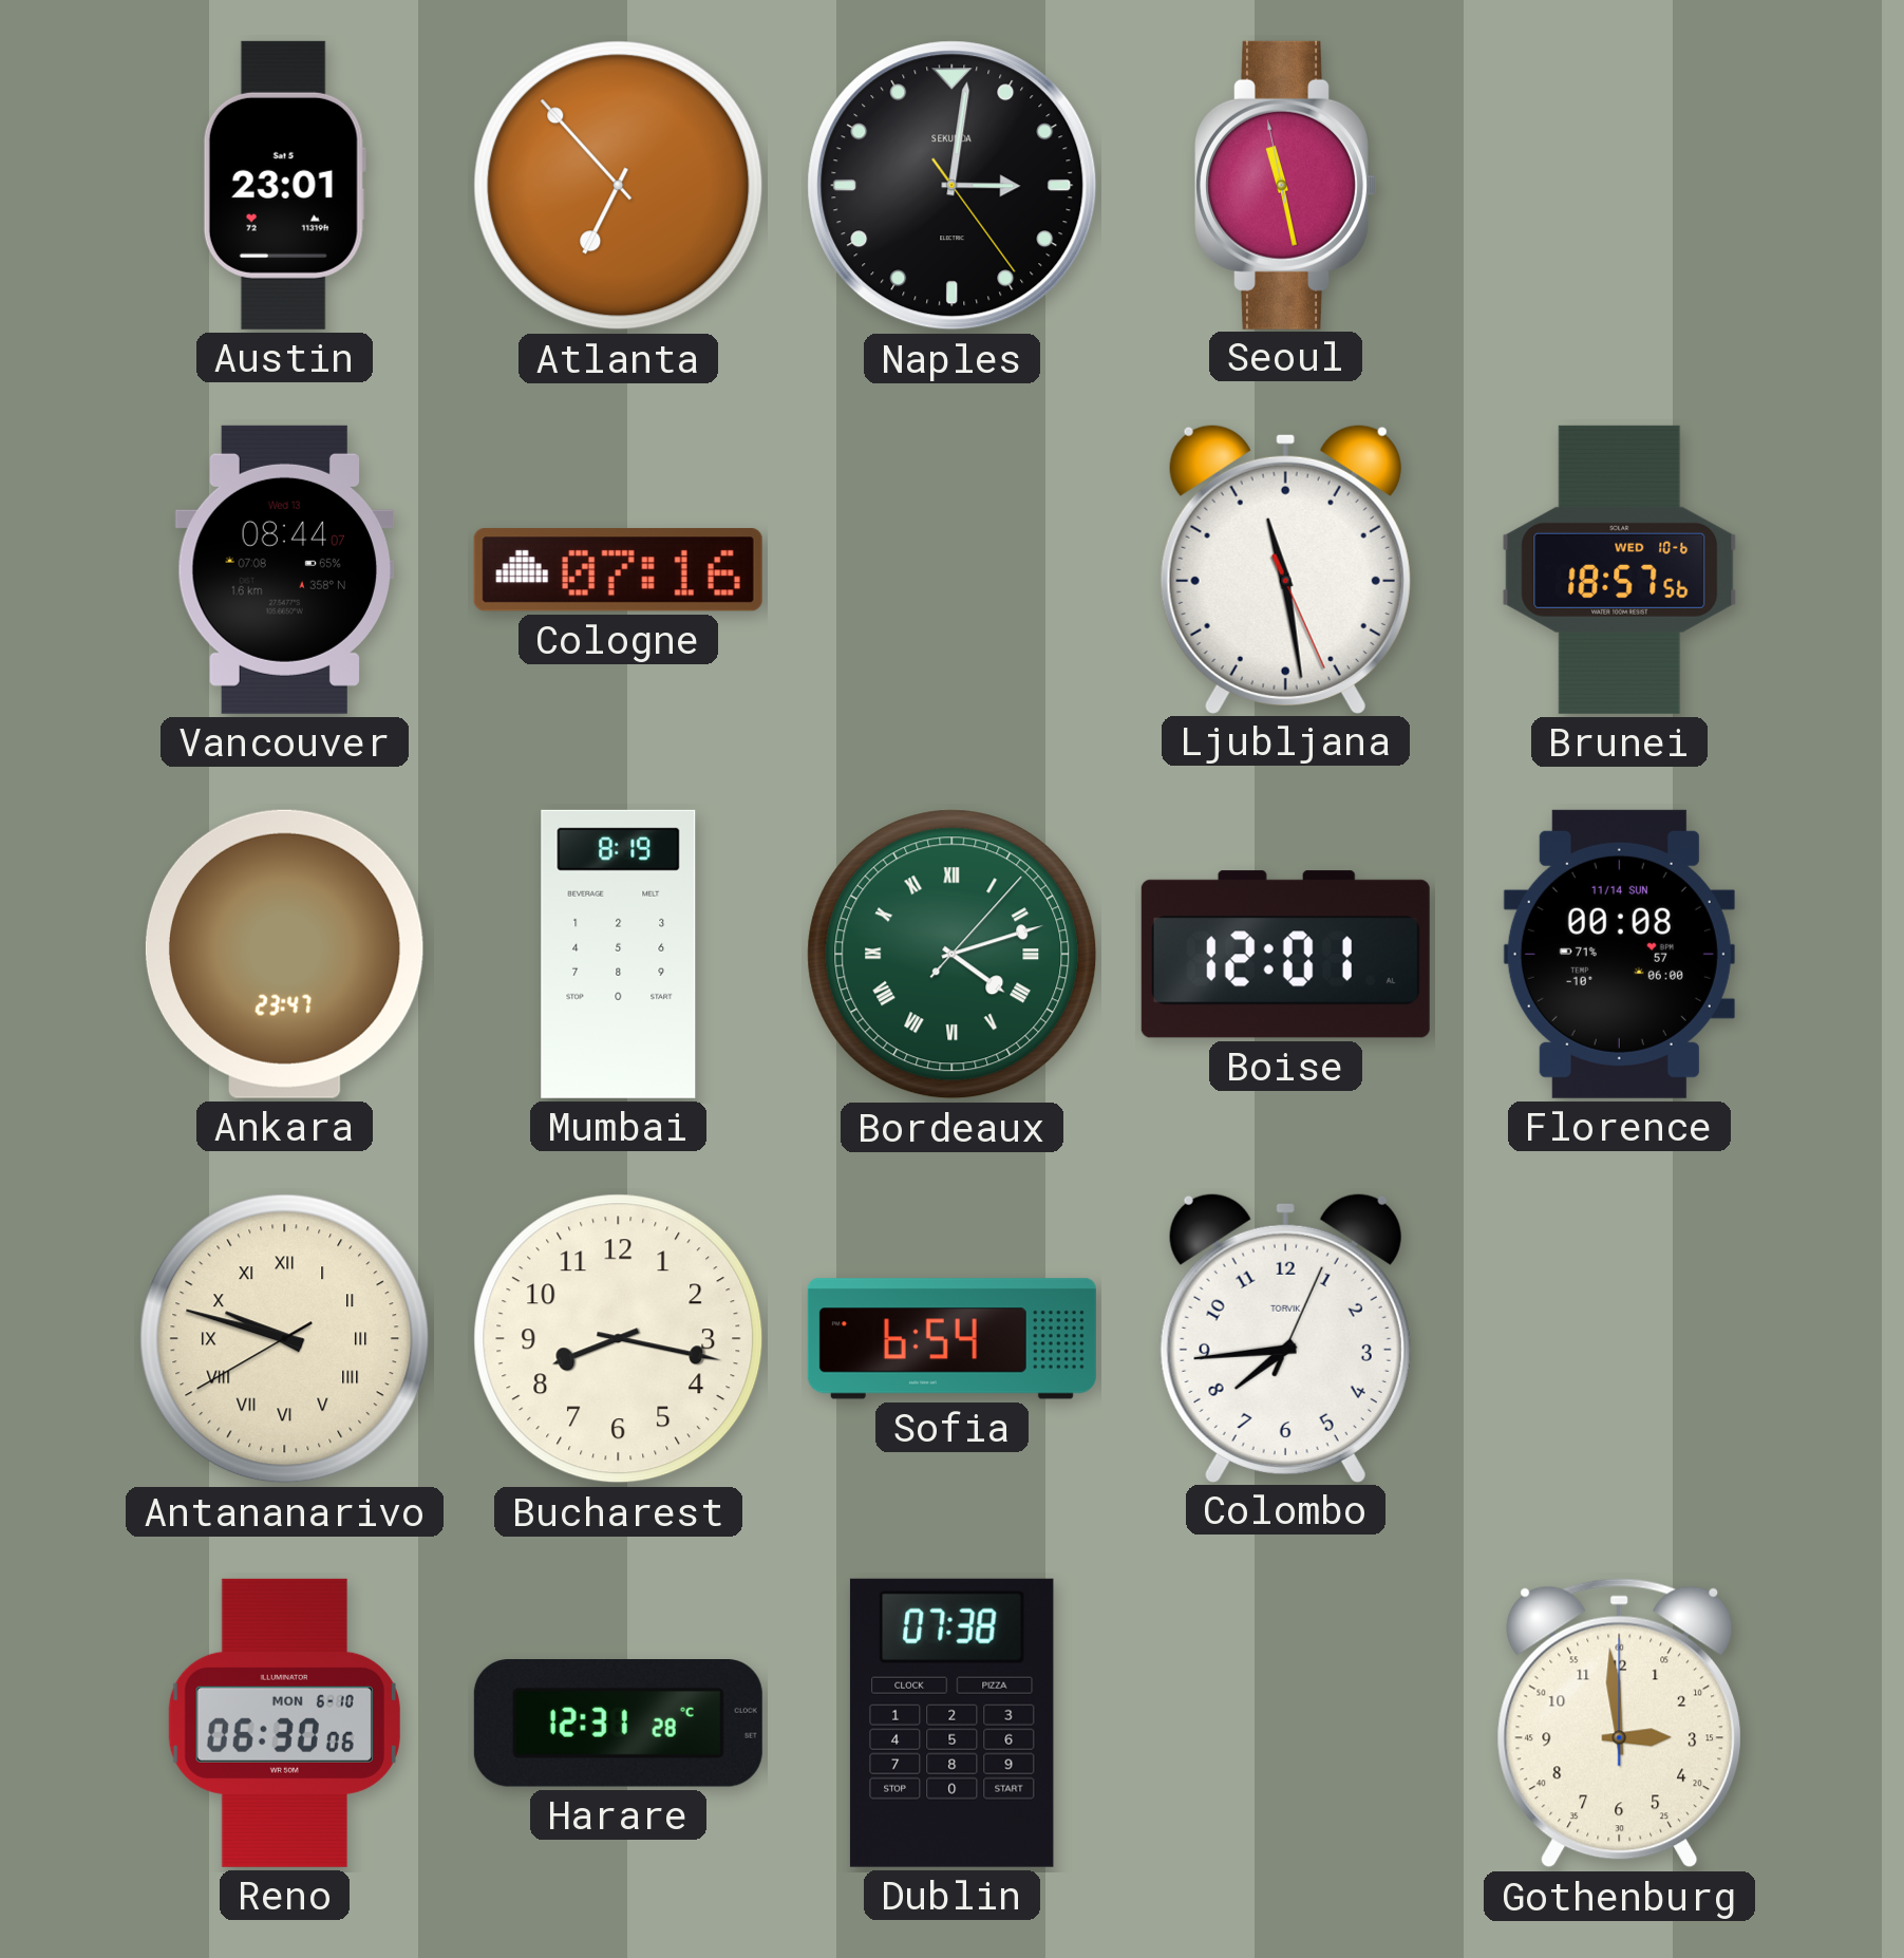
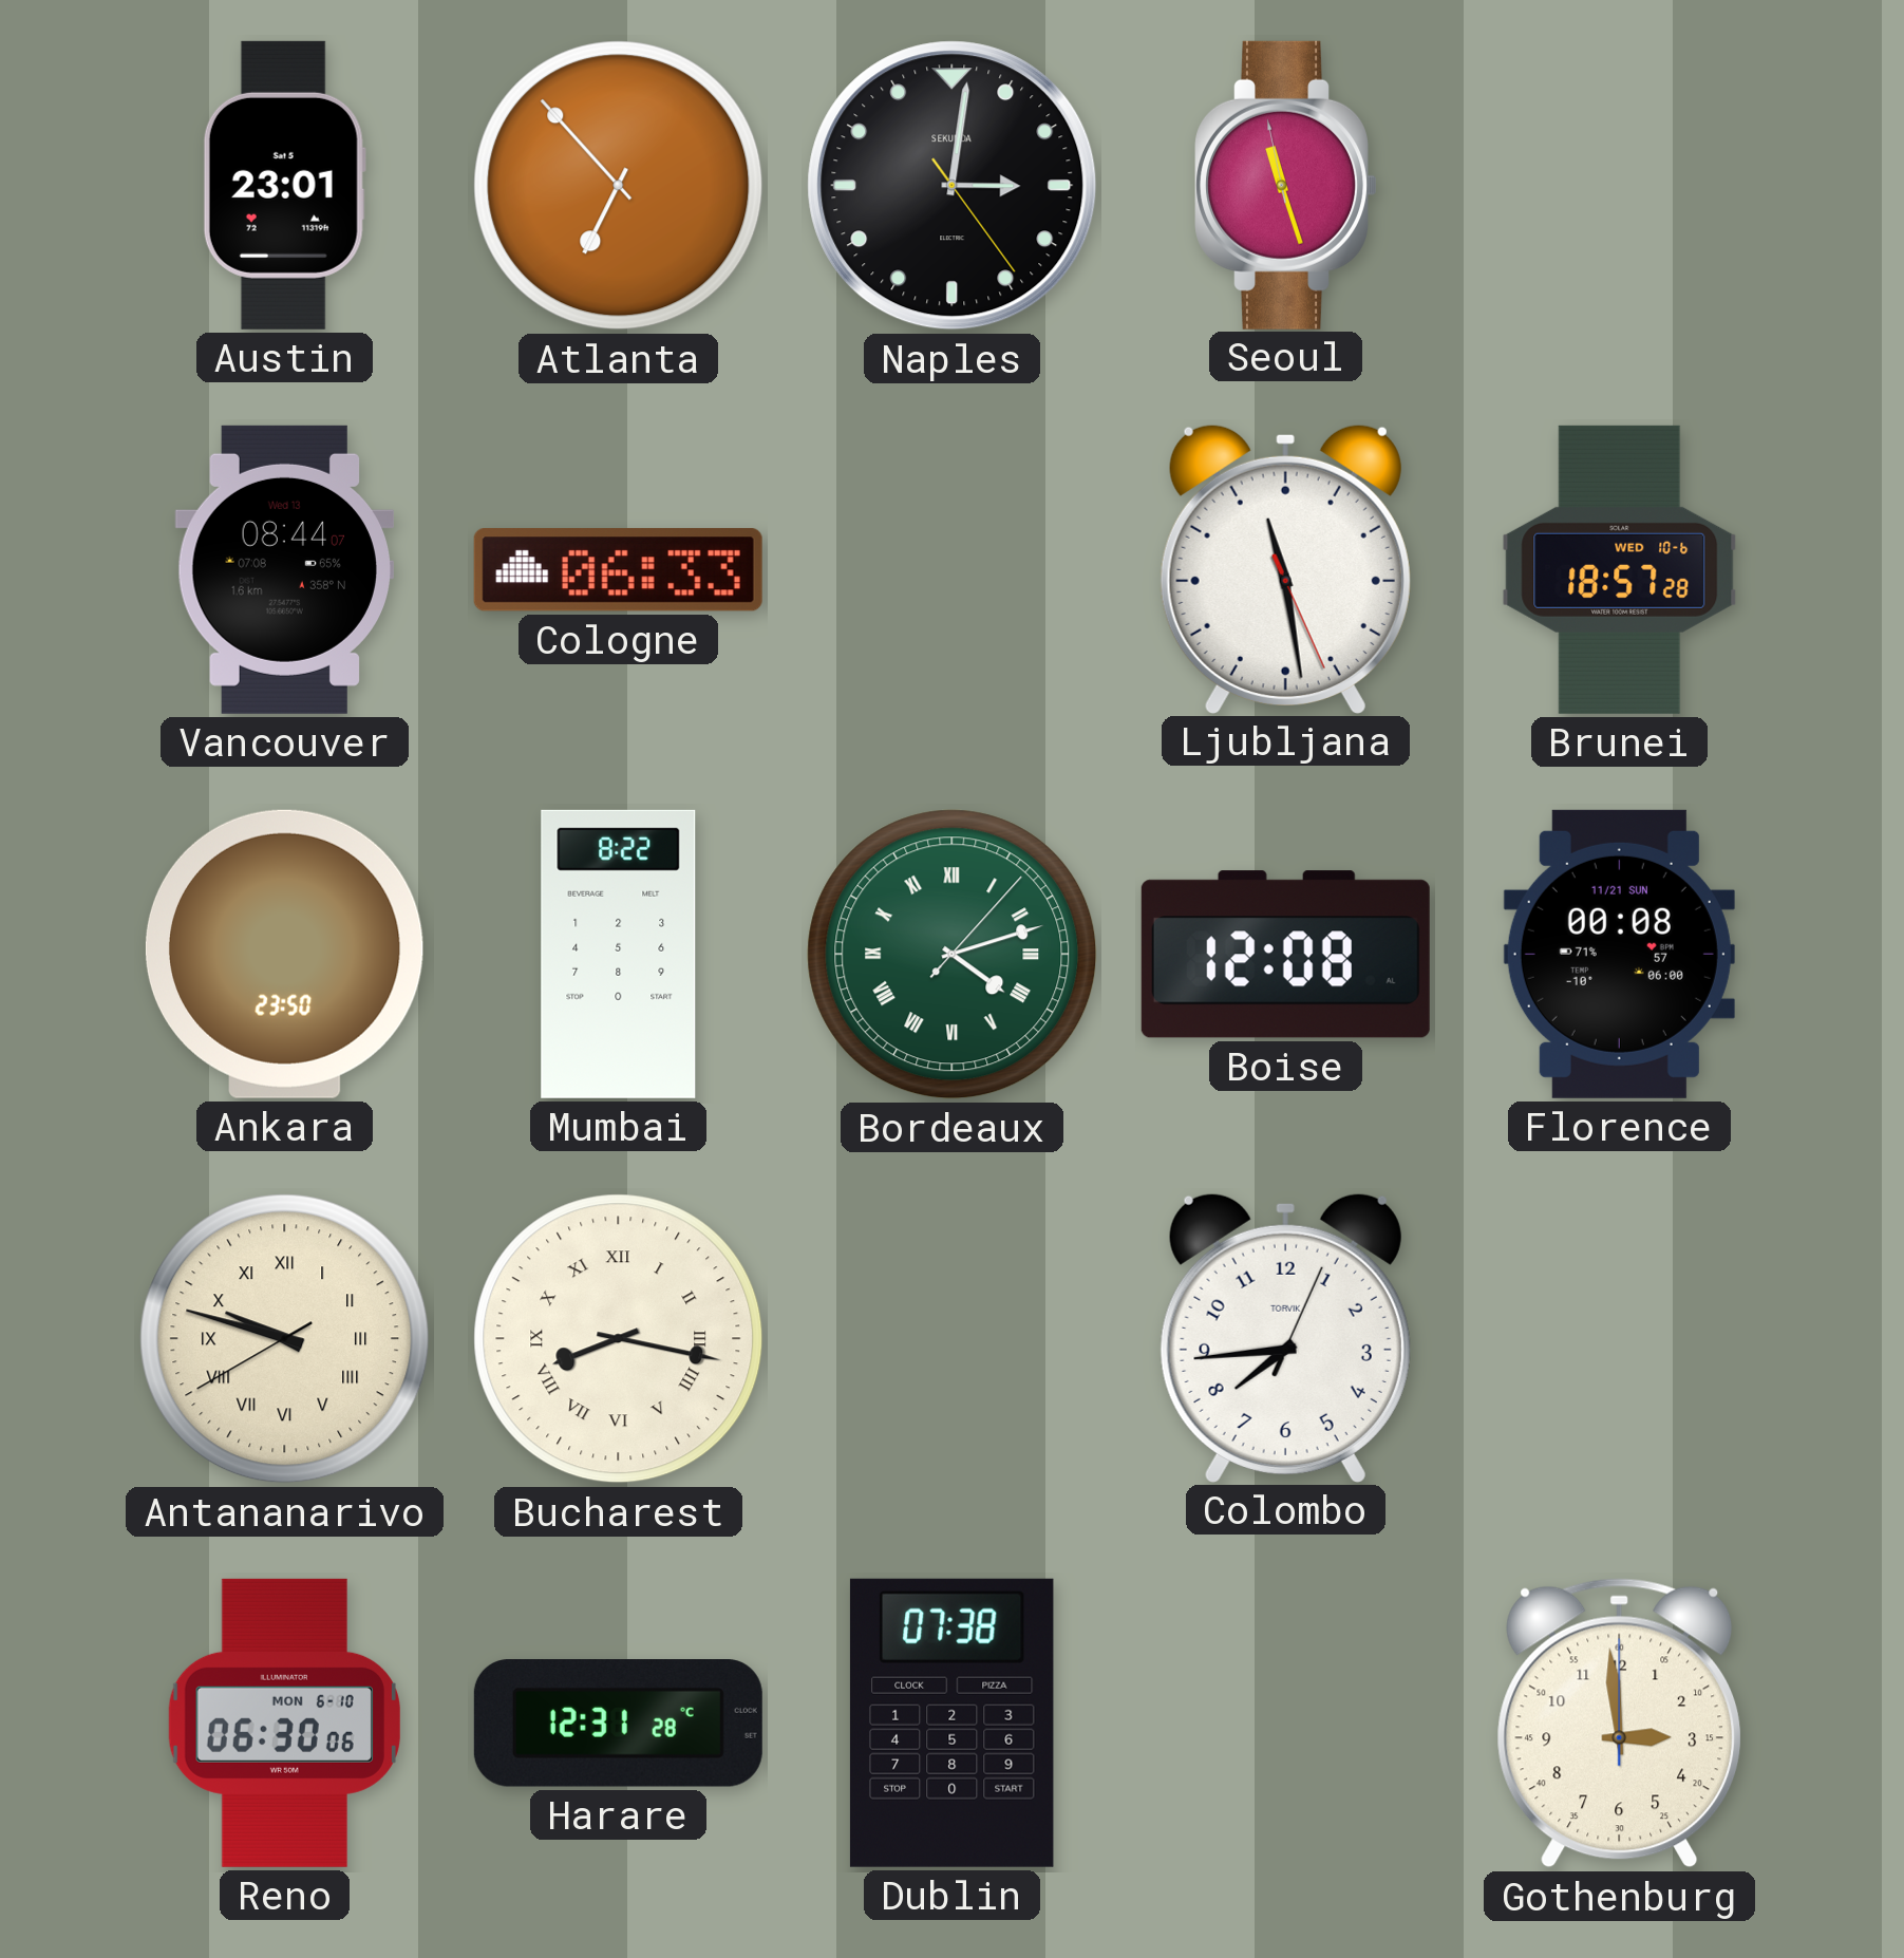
Seoul: 11:27 -> 11:26
Cologne: 07:16 -> 06:33
Brunei: 18:57:56 -> 18:57:28
Ankara: 23:47 -> 23:50
Mumbai: 8:19 -> 8:22
Boise: 12:01 -> 12:08
Florence date: 11/14 SUN -> 11/21 SUN
Bucharest numerals: Arabic -> Roman
Sofia: 6:54 -> none
